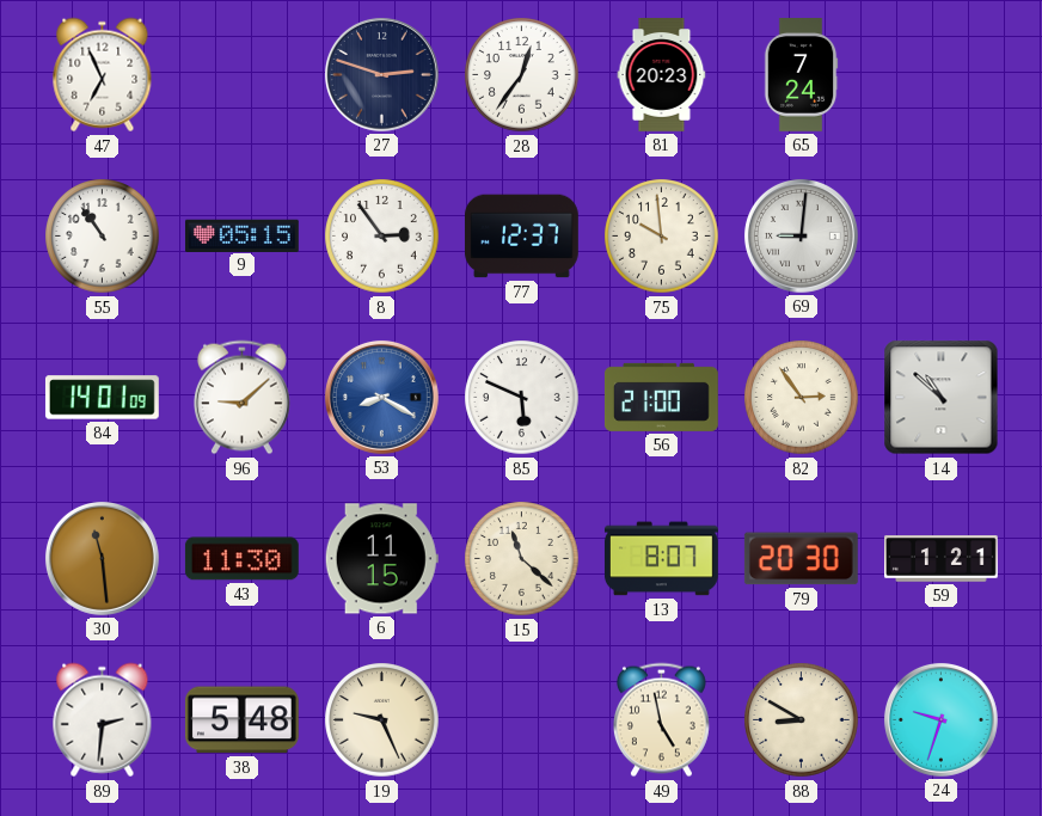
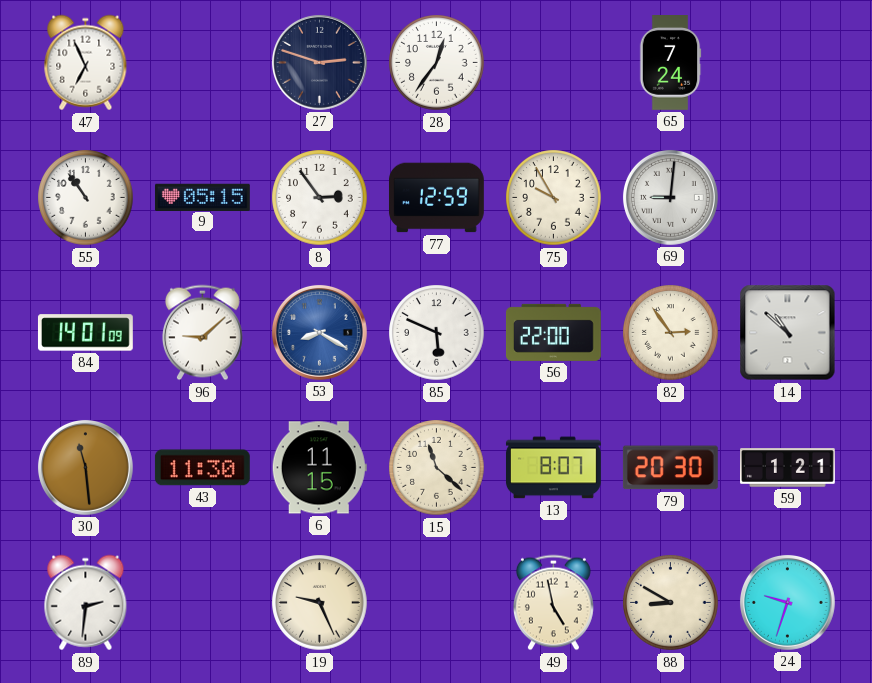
81: 20:23 -> none
77: 12:37 -> 12:59
75: 9:59 -> 9:55
56: 21:00 -> 22:00
38: 5:48 -> none
